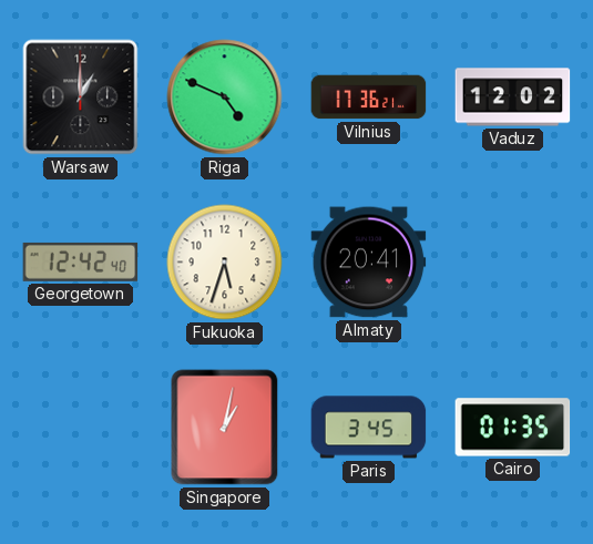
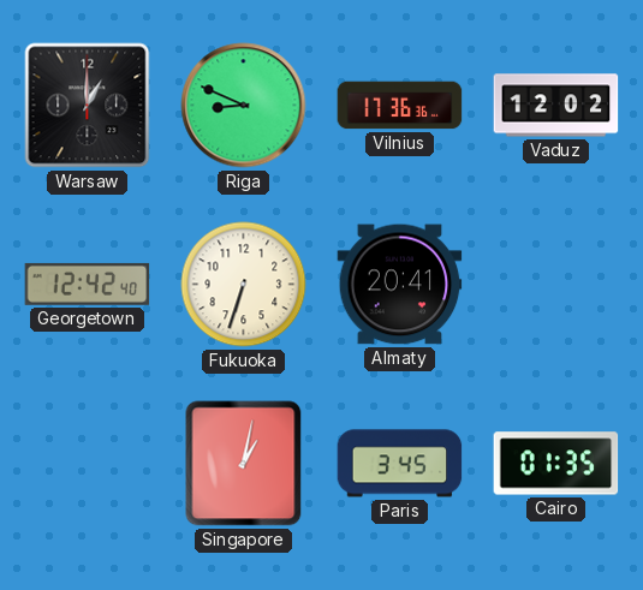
Riga: 4:49 -> 8:49
Vilnius: 17:36:21 -> 17:36:36
Fukuoka: 5:33 -> 6:33
